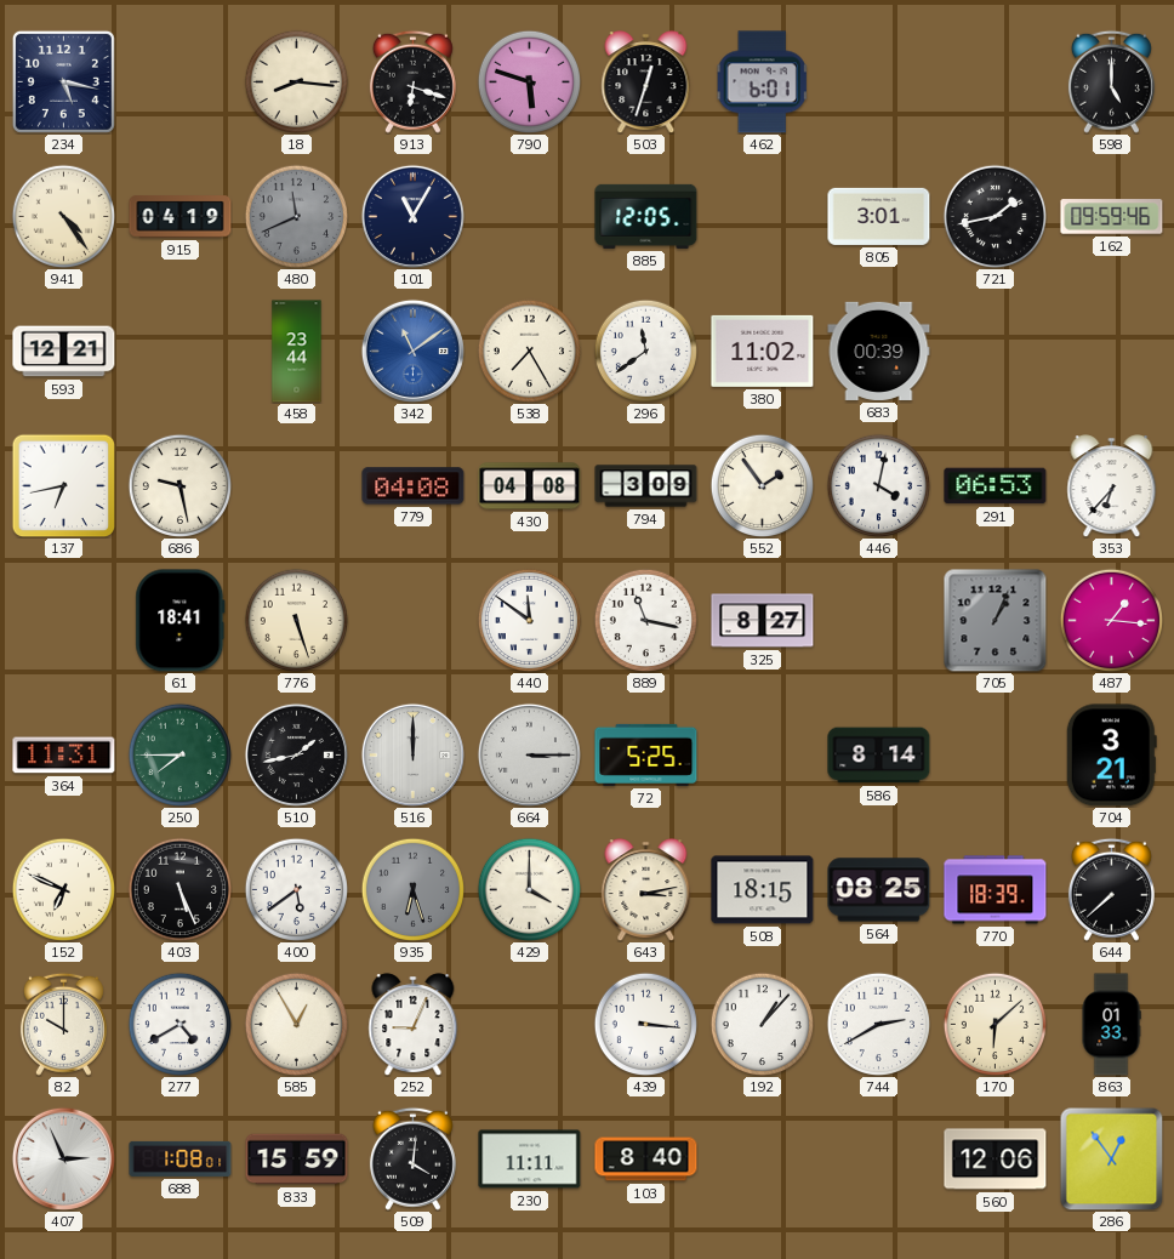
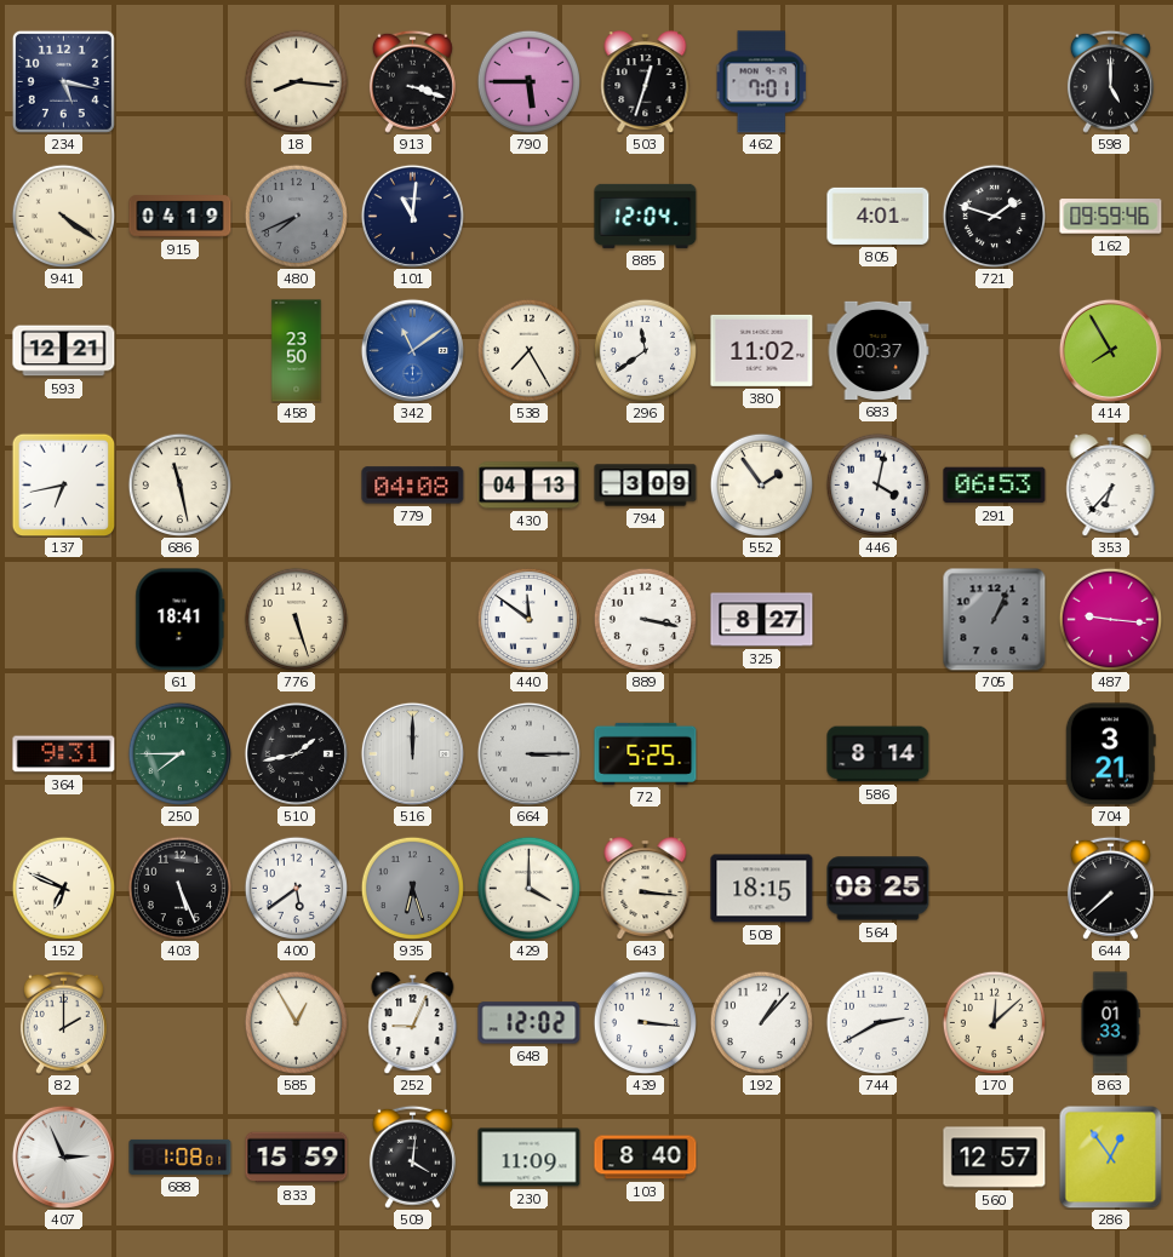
913: 6:18 -> 3:18
790: 5:48 -> 5:45
462: 6:01 -> 7:01
941: 4:24 -> 4:21
480: 11:41 -> 7:41
101: 11:05 -> 11:01
885: 12:05 -> 12:04
805: 3:01 -> 4:01
721: 1:43 -> 1:48
458: 23:44 -> 23:50
683: 00:39 -> 00:37
414: none -> 7:55
686: 9:28 -> 11:28
430: 04:08 -> 04:13
889: 11:17 -> 3:17
487: 1:16 -> 9:16
364: 11:31 -> 9:31
643: 3:13 -> 3:16
770: 18:39 -> none
82: 10:00 -> 2:00
277: 4:40 -> none
648: none -> 12:02
170: 6:08 -> 12:08
230: 11:11 -> 11:09
560: 12:06 -> 12:57
